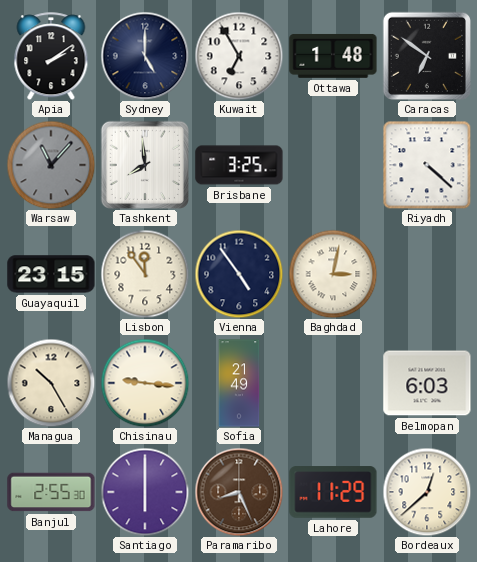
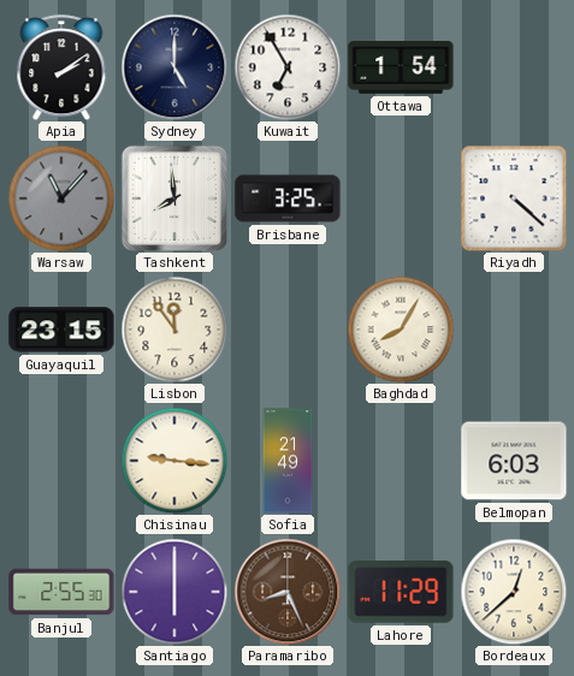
Ottawa: 1:48 -> 1:54
Caracas: 6:51 -> none
Vienna: 4:54 -> none
Baghdad: 3:02 -> 8:05
Managua: 10:25 -> none
